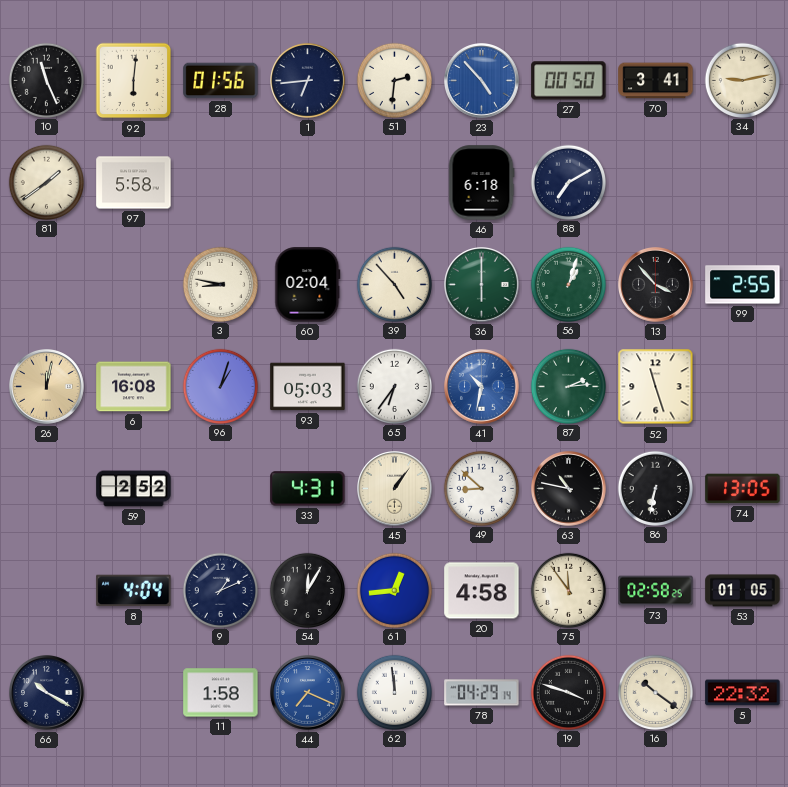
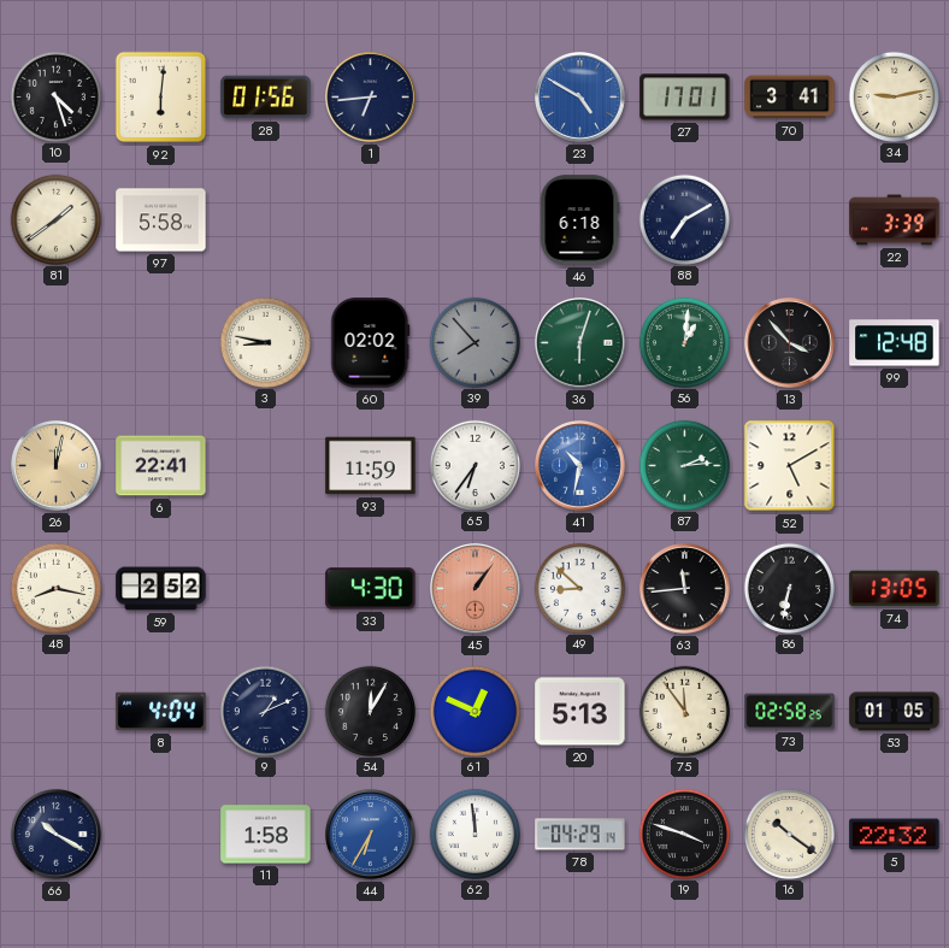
10: 11:26 -> 4:27
51: 2:31 -> none
23: 4:53 -> 4:50
27: 00:50 -> 17:01
22: none -> 3:39
60: 02:04 -> 02:02
39: 4:53 -> 7:53
39 dial: cream -> grey
36: 6:00 -> 6:03
56: 1:03 -> 1:01
99: 2:55 -> 12:48
6: 16:08 -> 22:41
96: 1:03 -> none
93: 05:03 -> 11:59
52: 11:27 -> 5:10
48: none -> 8:17
33: 4:31 -> 4:30
45 dial: cream -> salmon
63: 10:47 -> 11:44
61: 12:44 -> 12:49
20: 4:58 -> 5:13
44: 7:19 -> 6:35
